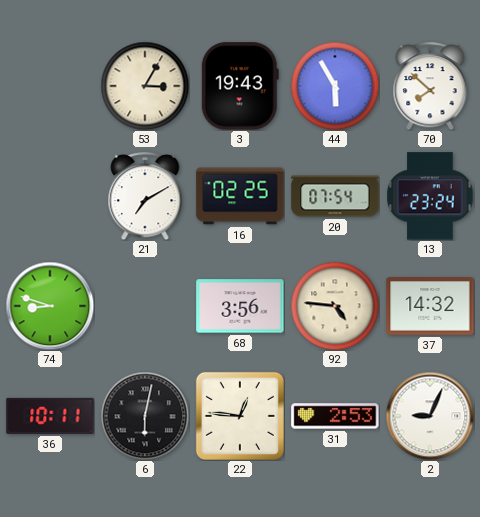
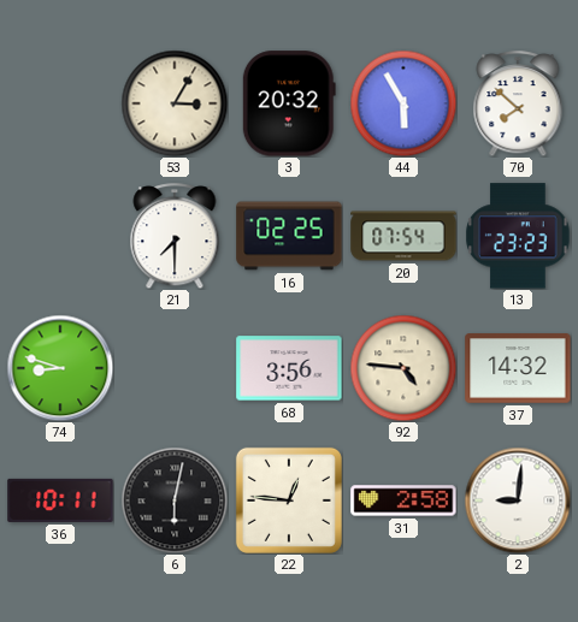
3: 19:43 -> 20:32
21: 7:10 -> 7:30
13: 23:24 -> 23:23
31: 2:53 -> 2:58
2: 9:04 -> 9:01
